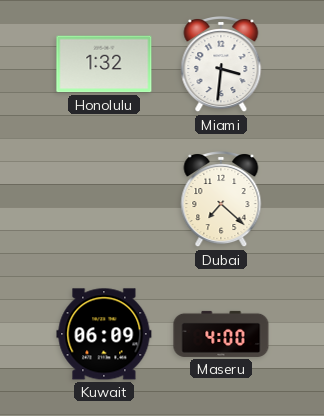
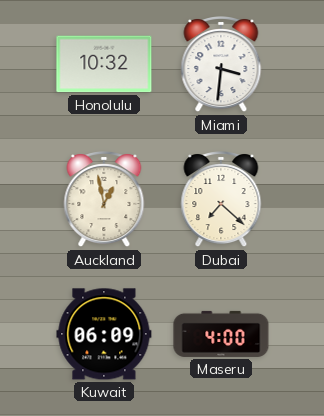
Honolulu: 1:32 -> 10:32
Auckland: none -> 12:58
